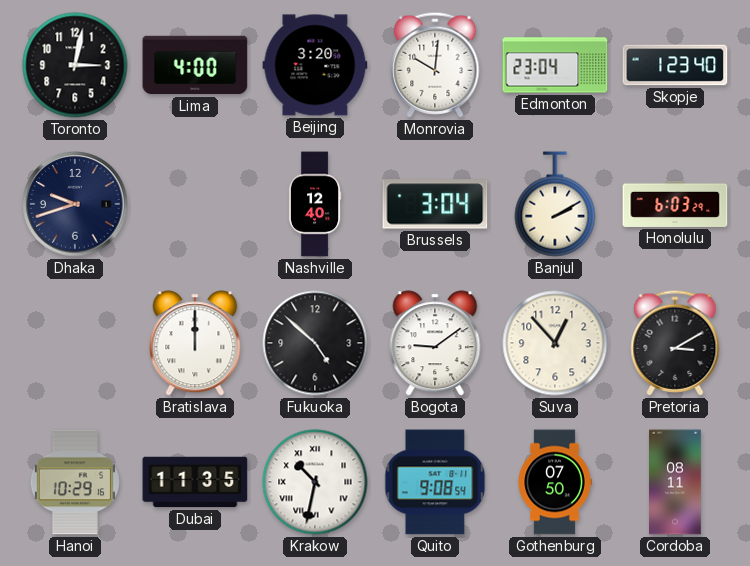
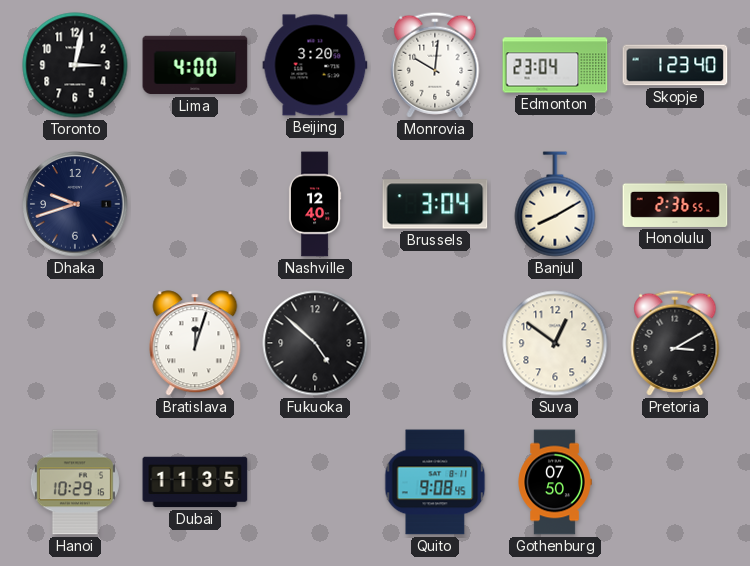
Banjul: 2:10 -> 8:10
Honolulu: 6:03 -> 2:36
Bratislava: 12:00 -> 12:03
Bogota: 9:09 -> none
Suva: 12:53 -> 12:51
Krakow: 10:32 -> none
Quito: 9:08:54 -> 9:08:45
Cordoba: 08:11 -> none
